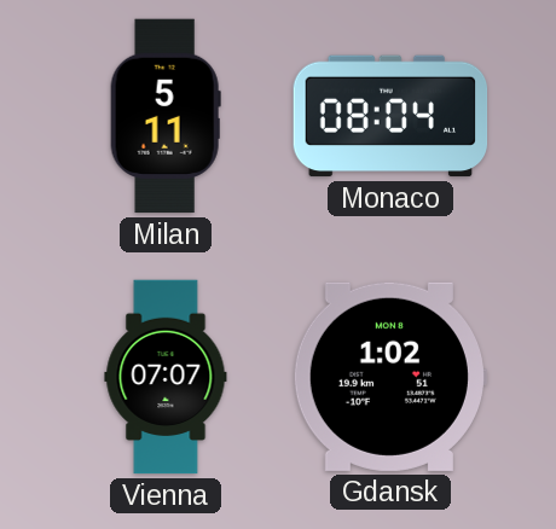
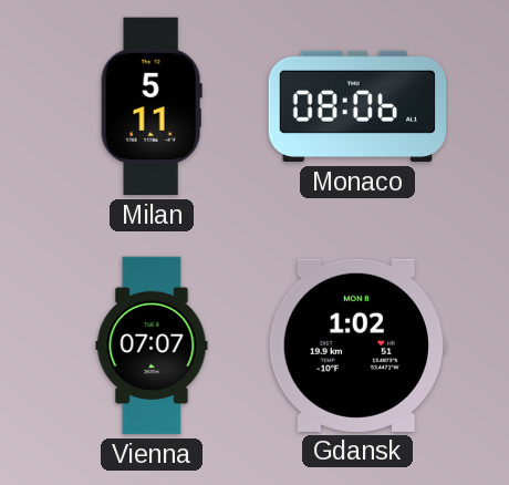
Monaco: 08:04 -> 08:06
